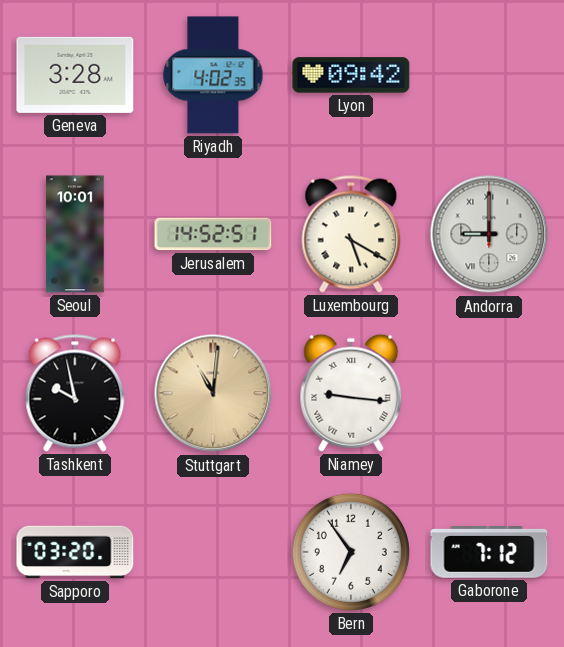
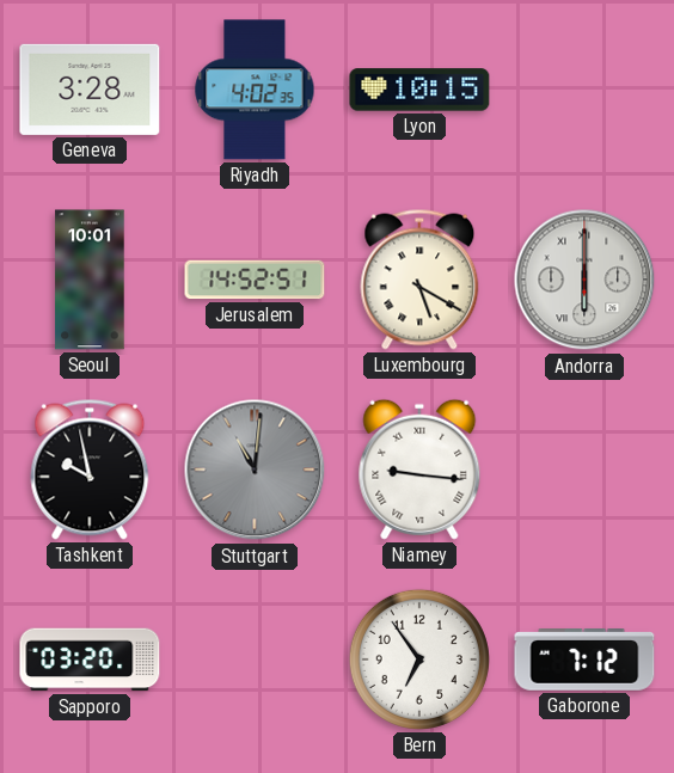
Lyon: 09:42 -> 10:15
Andorra: 9:00 -> 6:00
Stuttgart dial: champagne -> grey
